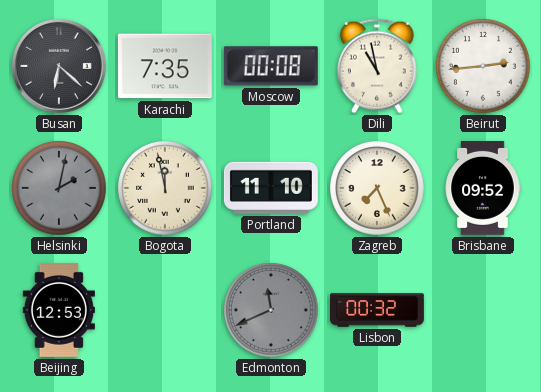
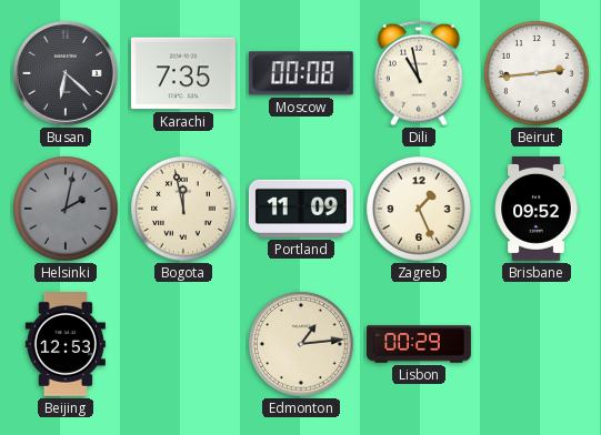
Portland: 11:10 -> 11:09
Zagreb: 7:26 -> 1:26
Edmonton: 11:41 -> 1:14
Edmonton dial: grey -> cream
Lisbon: 00:32 -> 00:29
